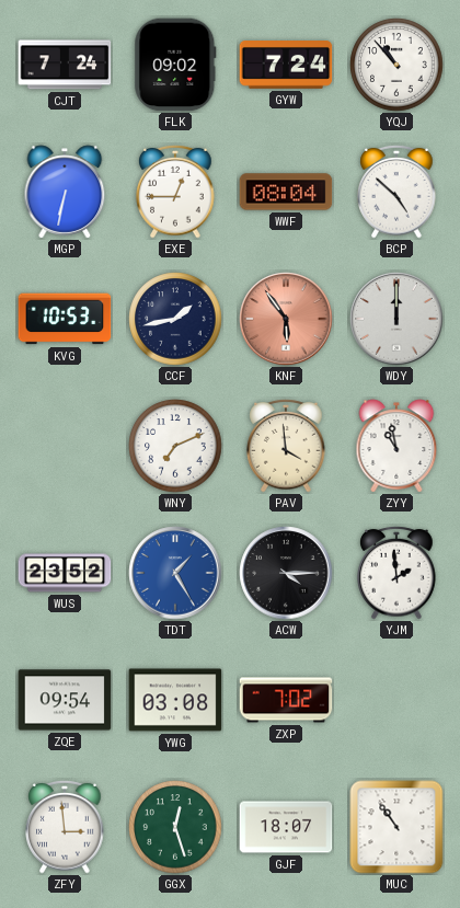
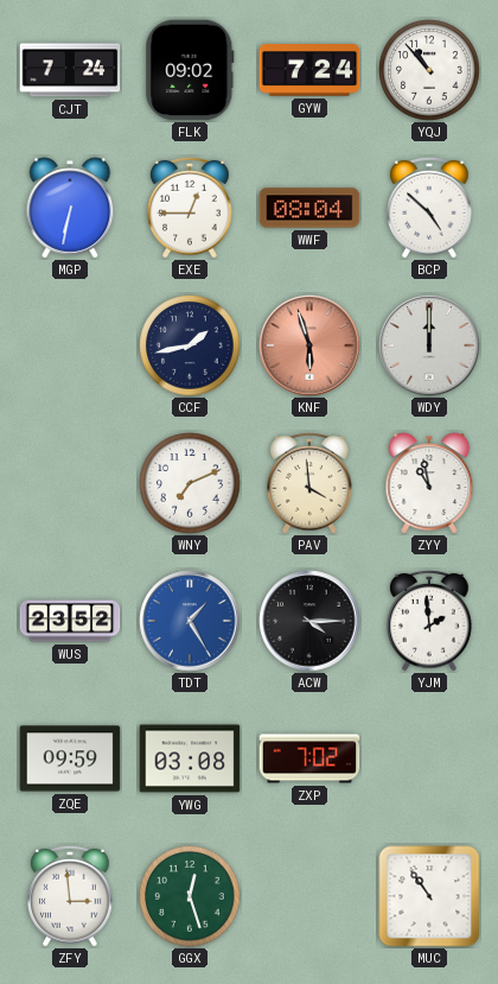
KVG: 10:53 -> none
KNF: 5:54 -> 5:57
ZQE: 09:54 -> 09:59
GJF: 18:07 -> none
